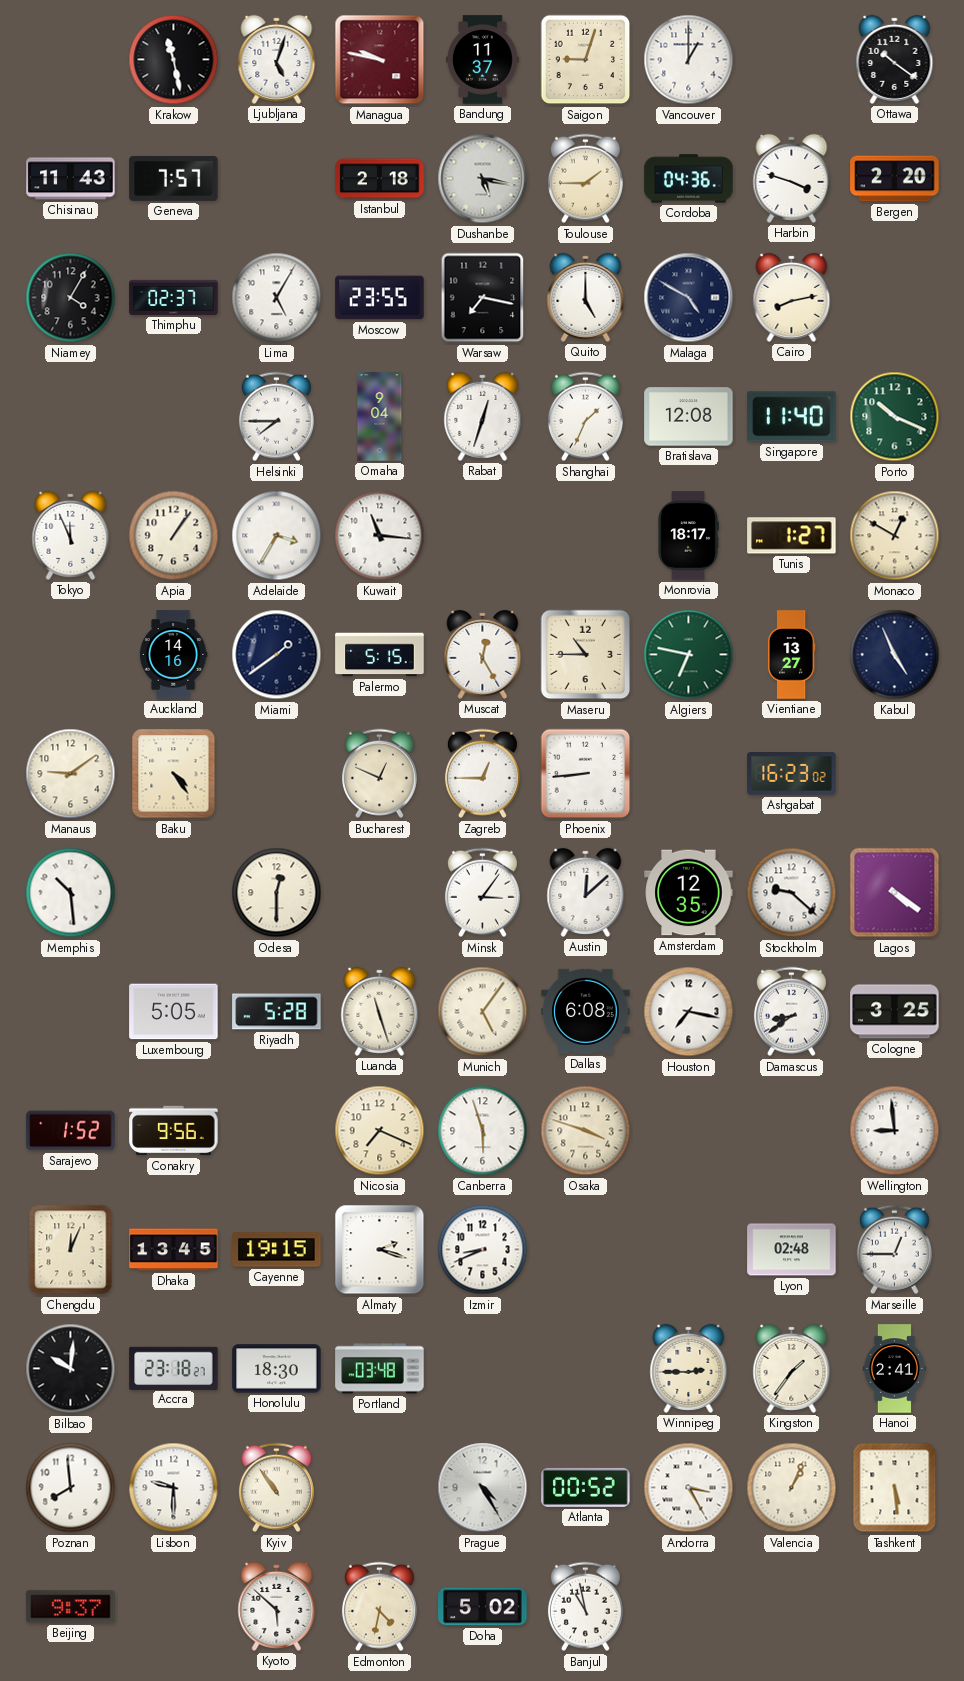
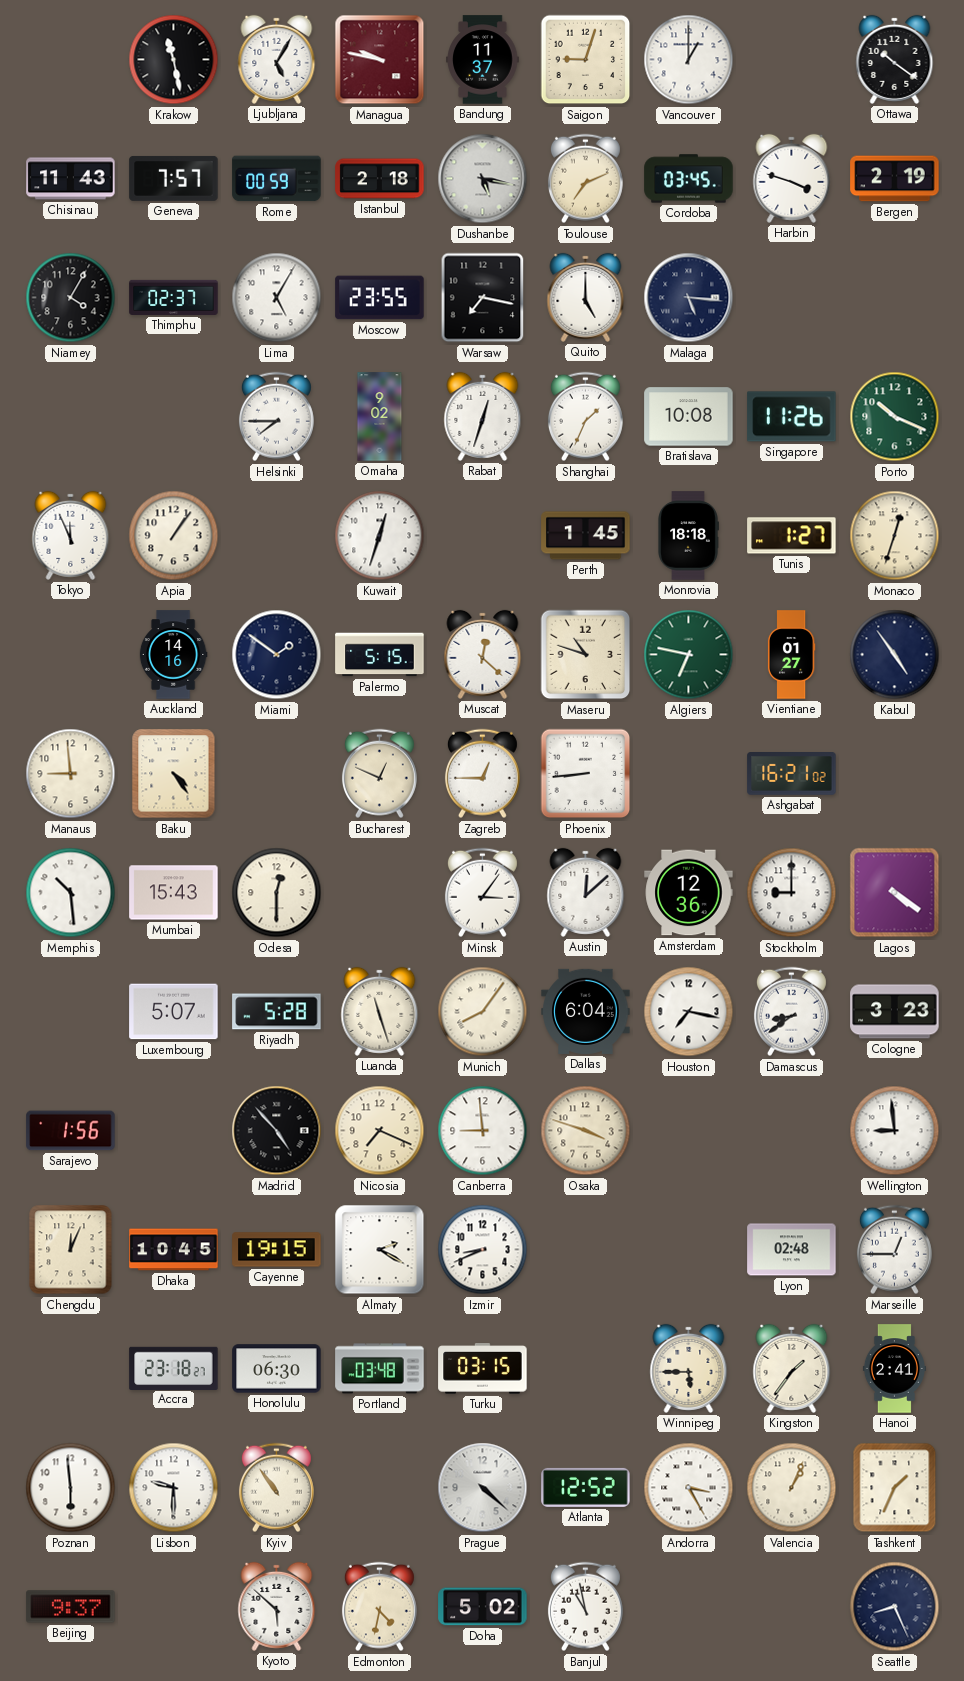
Ljubljana: 5:03 -> 5:05
Rome: none -> 00:59
Toulouse: 1:45 -> 7:11
Cordoba: 04:36 -> 03:45
Bergen: 2:20 -> 2:19
Malaga: 4:50 -> 5:16
Cairo: 8:13 -> none
Omaha: 9:04 -> 9:02
Bratislava: 12:08 -> 10:08
Singapore: 11:40 -> 11:26
Adelaide: 3:35 -> none
Kuwait: 11:16 -> 12:33
Perth: none -> 1:45
Monrovia: 18:17 -> 18:18
Monaco: 12:50 -> 12:33
Miami: 1:39 -> 1:51
Muscat: 12:25 -> 12:22
Maseru: 10:45 -> 10:48
Vientiane: 13:27 -> 01:27
Kabul: 4:56 -> 4:54
Manaus: 9:09 -> 8:59
Ashgabat: 16:23 -> 16:21
Mumbai: none -> 15:43
Amsterdam: 12:35 -> 12:36
Stockholm: 9:22 -> 9:00
Luxembourg: 5:05 -> 5:07
Munich: 5:06 -> 8:06
Dallas: 6:08 -> 6:04
Cologne: 3:25 -> 3:23
Sarajevo: 1:52 -> 1:56
Conakry: 9:56 -> none
Madrid: none -> 4:53
Canberra: 5:57 -> 8:59
Dhaka: 13:45 -> 10:45
Almaty: 2:18 -> 2:20
Bilbao: 10:01 -> none
Honolulu: 18:30 -> 06:30
Turku: none -> 03:15
Winnipeg: 2:45 -> 5:45
Poznan: 7:59 -> 5:59
Prague: 4:25 -> 4:22
Atlanta: 00:52 -> 12:52
Tashkent: 5:29 -> 1:34
Seattle: none -> 8:26
